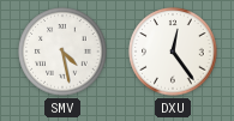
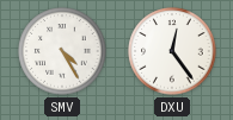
SMV: 4:28 -> 4:25
